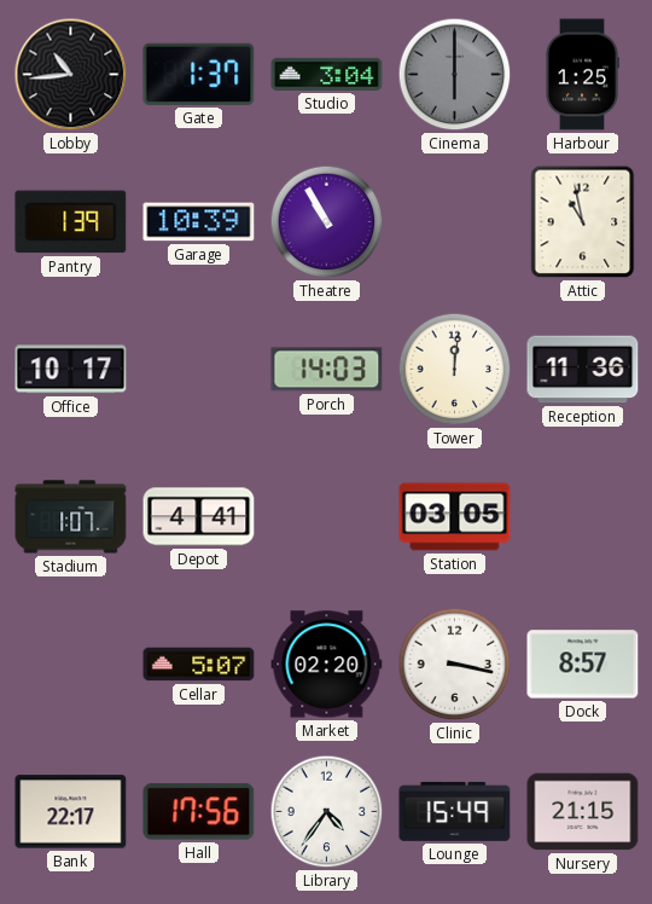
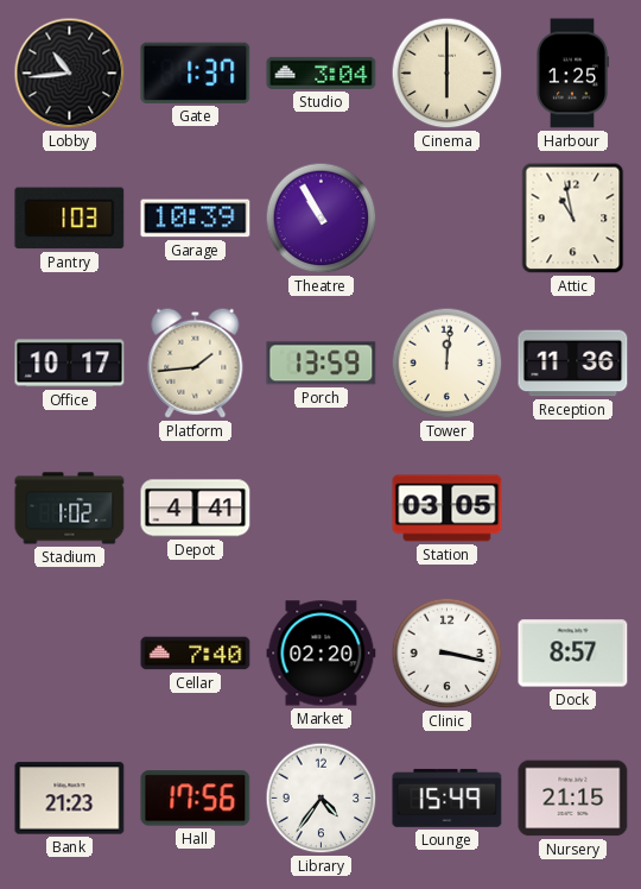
Cinema dial: grey -> cream
Pantry: 1:39 -> 1:03
Platform: none -> 1:44
Porch: 14:03 -> 13:59
Stadium: 1:07 -> 1:02
Cellar: 5:07 -> 7:40
Bank: 22:17 -> 21:23
